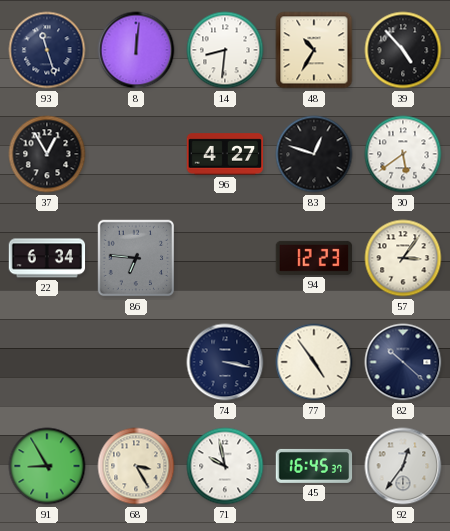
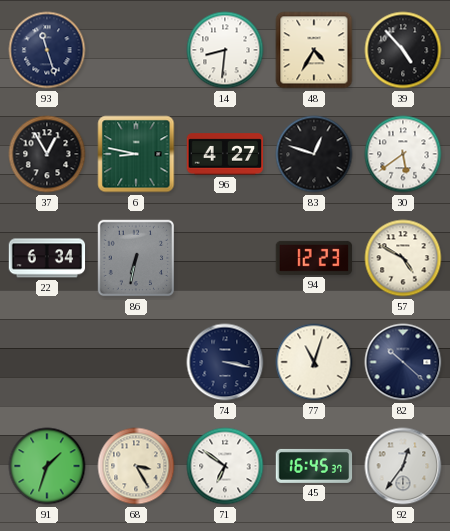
8: 12:01 -> none
48: 10:35 -> 4:35
6: none -> 8:47
86: 6:46 -> 6:32
57: 3:06 -> 4:50
77: 4:54 -> 11:03
91: 8:55 -> 1:33
71: 9:58 -> 6:51
